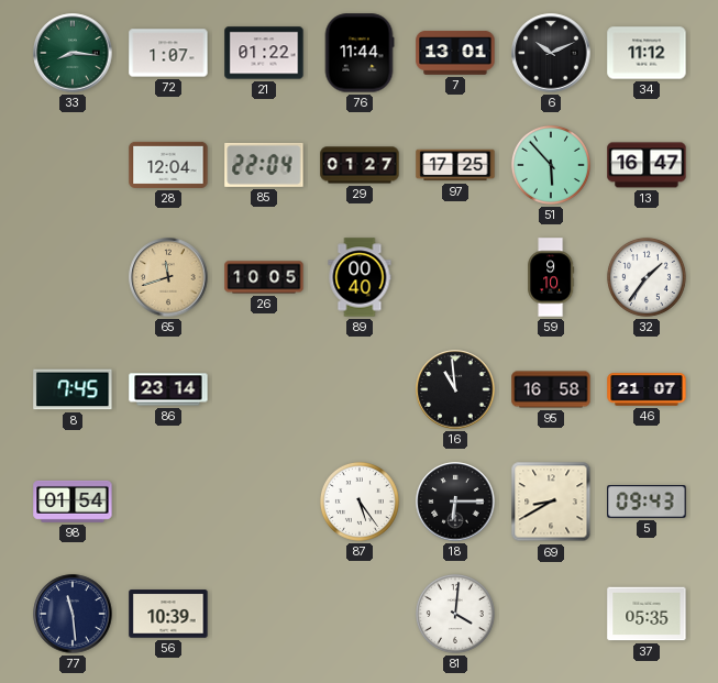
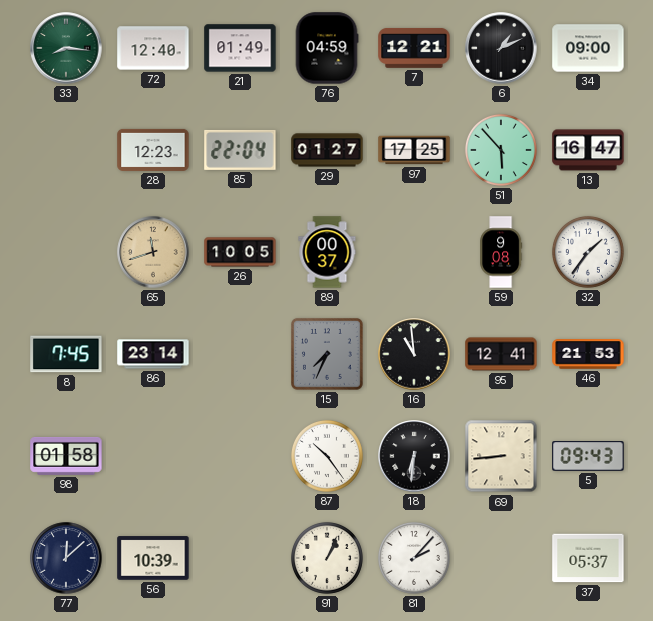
72: 1:07 -> 12:40
21: 01:22 -> 01:49
76: 11:44 -> 04:59
7: 13:01 -> 12:21
6: 10:11 -> 1:11
34: 11:12 -> 09:00
28: 12:04 -> 12:23
89: 00:40 -> 00:37
59: 9:10 -> 9:08
15: none -> 7:34
95: 16:58 -> 12:41
46: 21:07 -> 21:53
98: 01:54 -> 01:58
87: 5:24 -> 10:24
18: 6:15 -> 6:31
69: 8:40 -> 8:44
77: 11:29 -> 12:08
91: none -> 1:04
81: 4:01 -> 2:07
37: 05:35 -> 05:37
